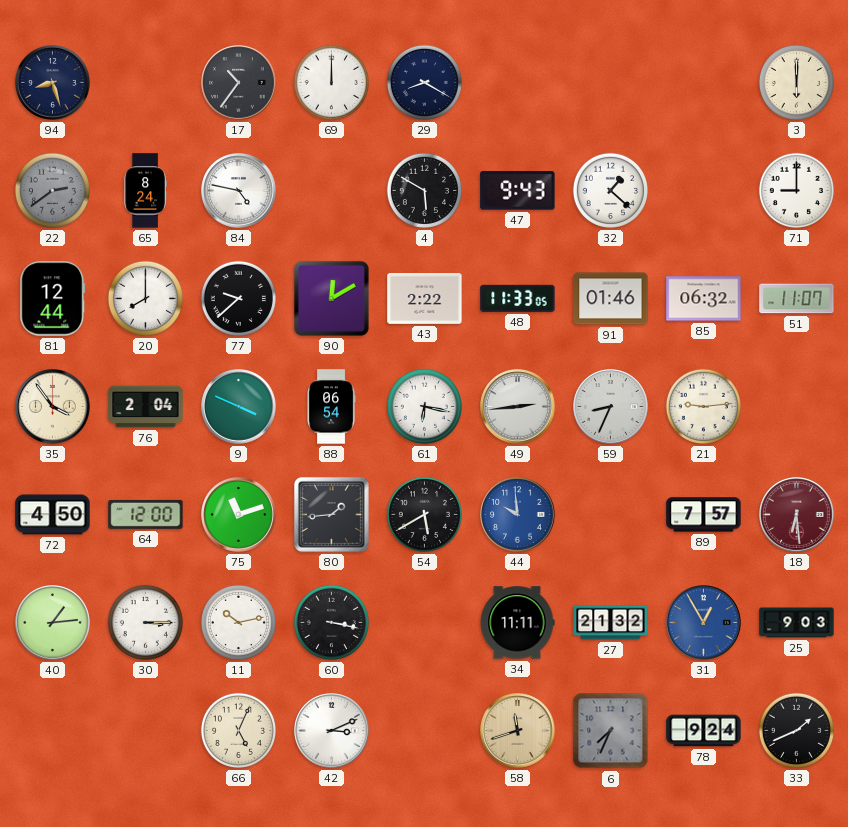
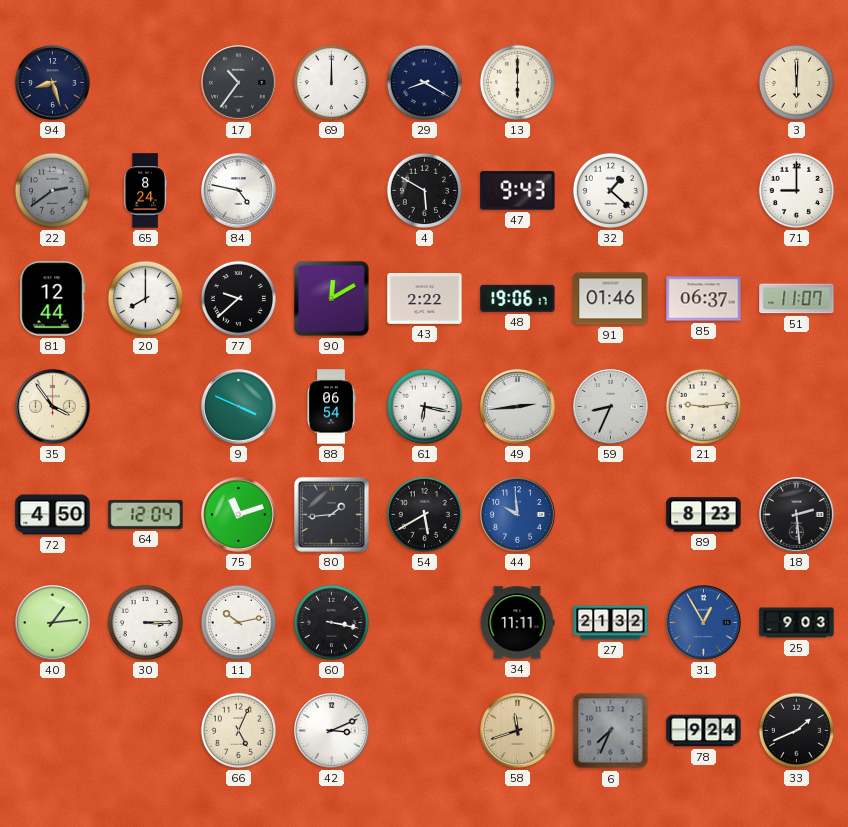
13: none -> 6:00
48: 11:33 -> 19:06
85: 06:32 -> 06:37
76: 2:04 -> none
64: 12:00 -> 12:04
89: 7:57 -> 8:23
18: 6:29 -> 2:29
18 dial: burgundy -> black
